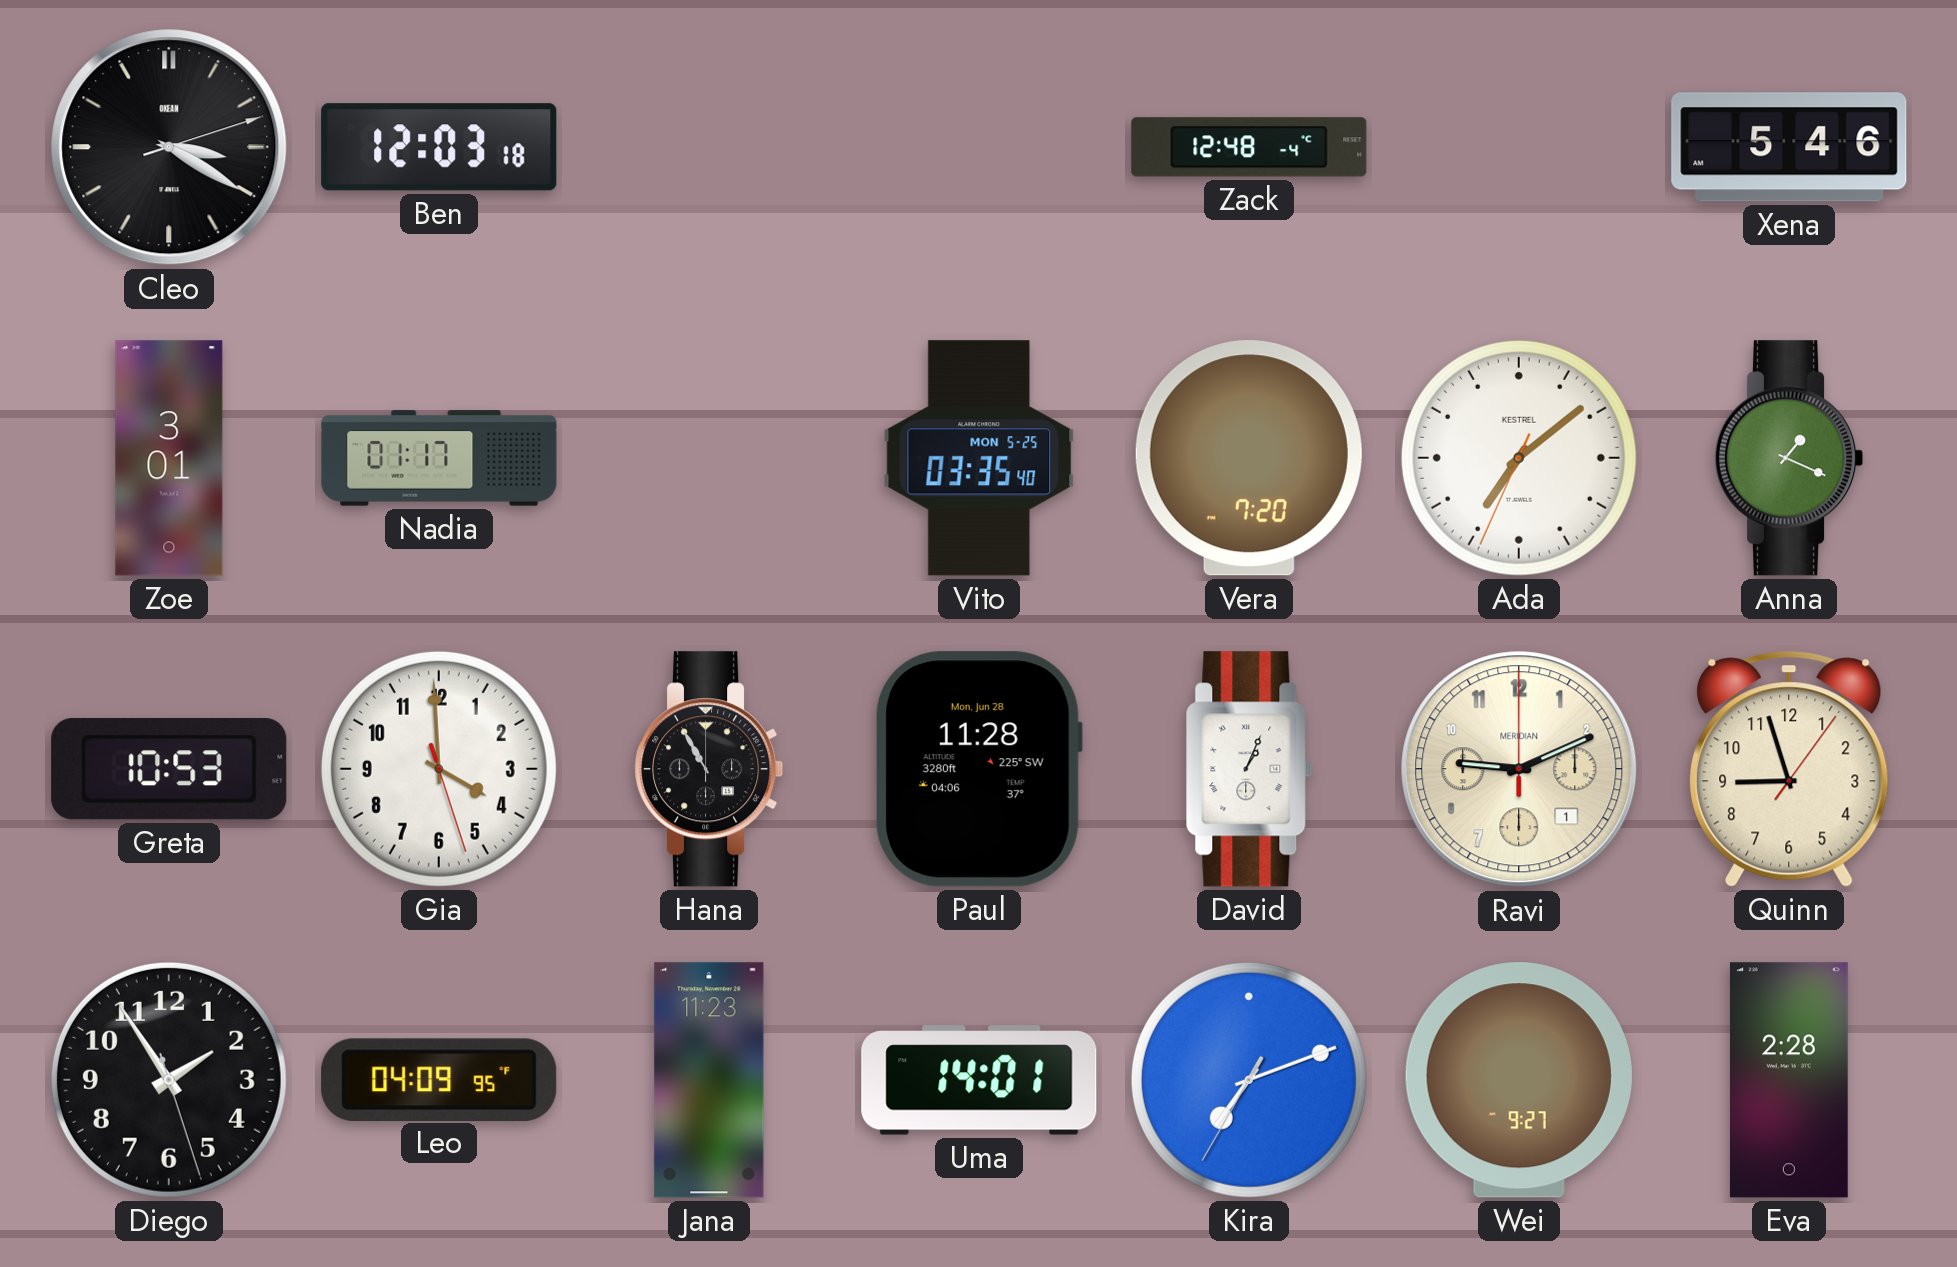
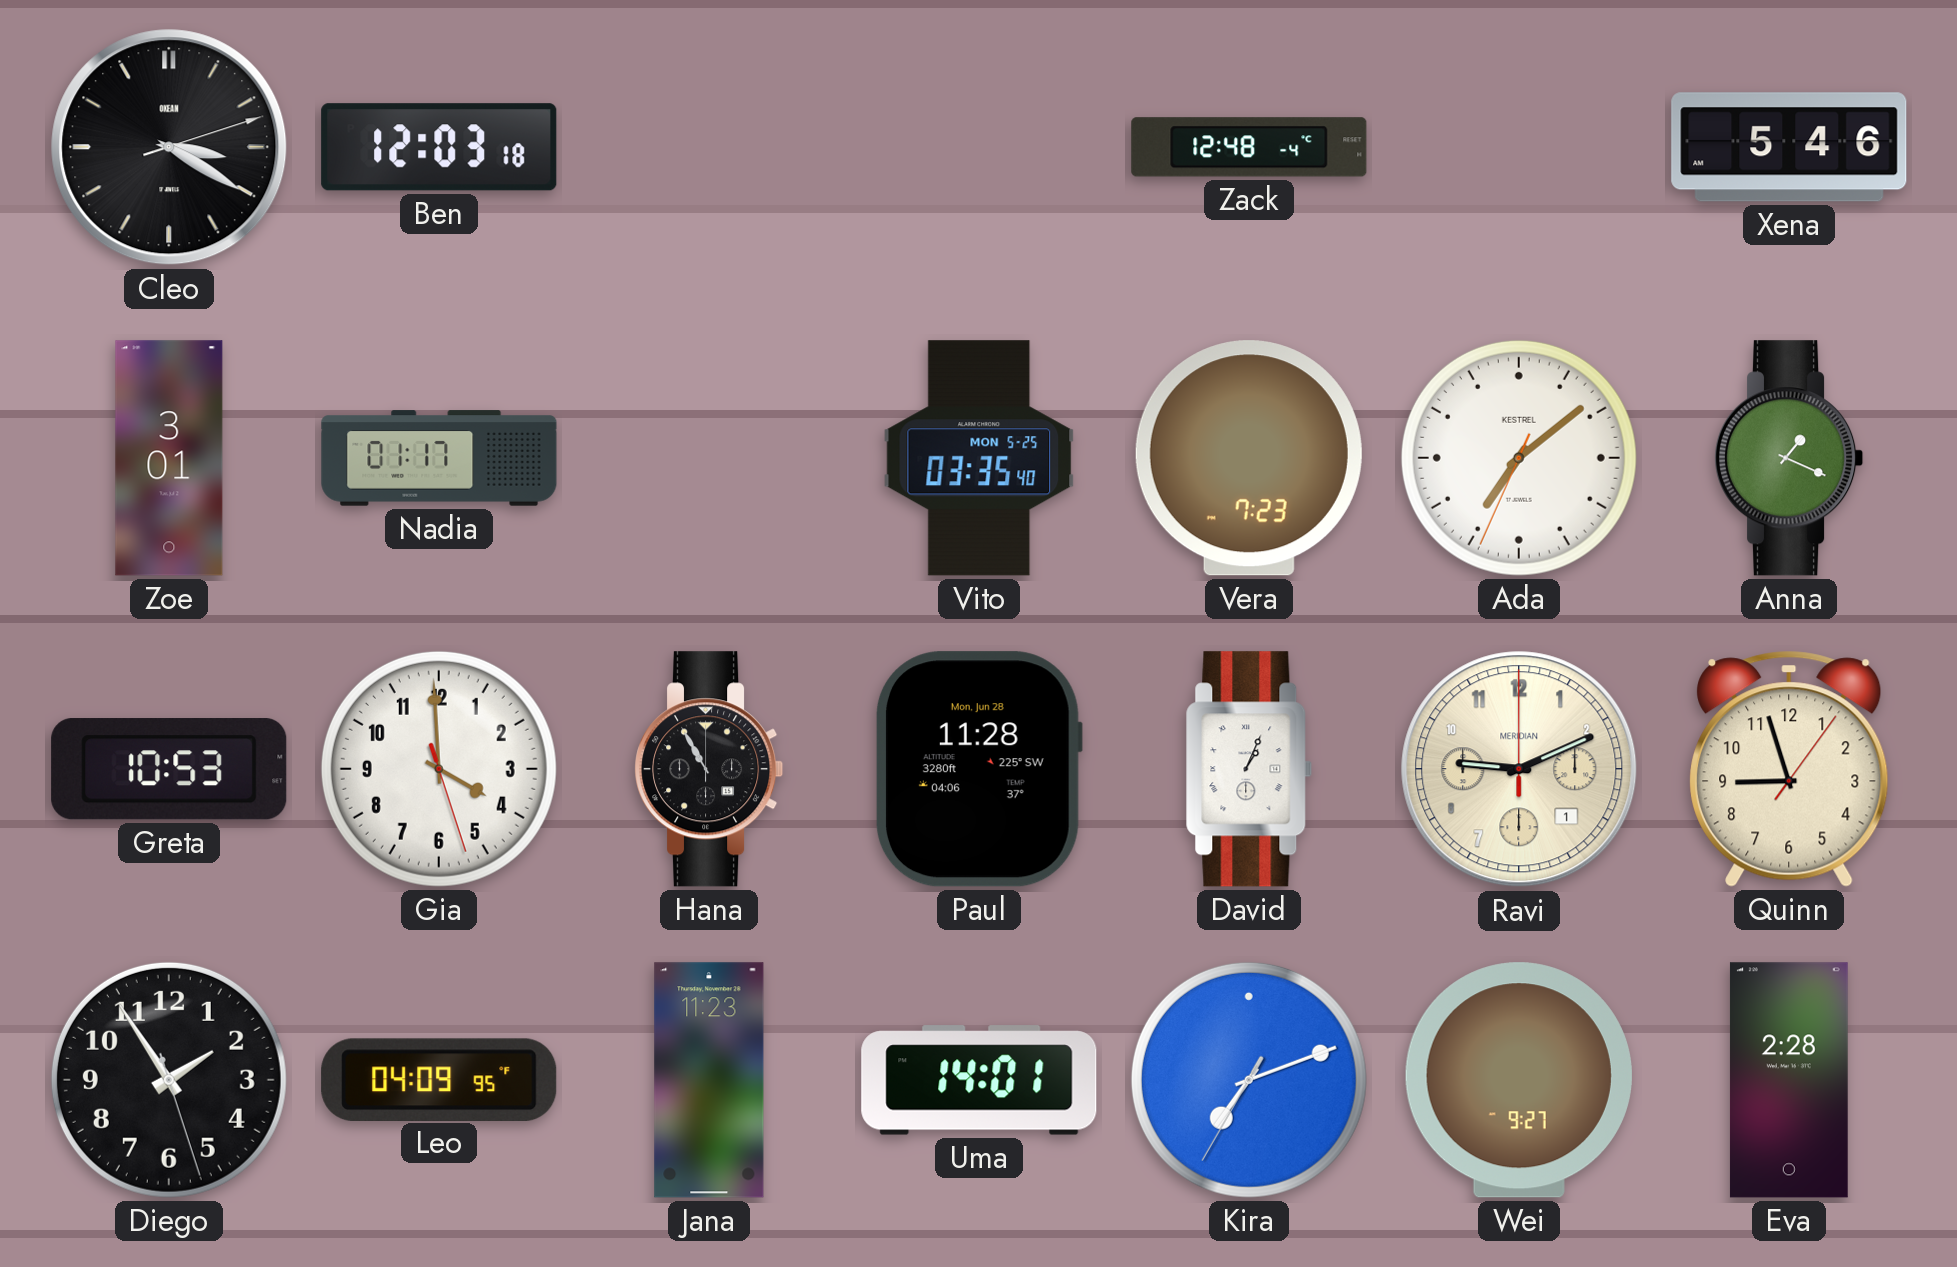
Vera: 7:20 -> 7:23
